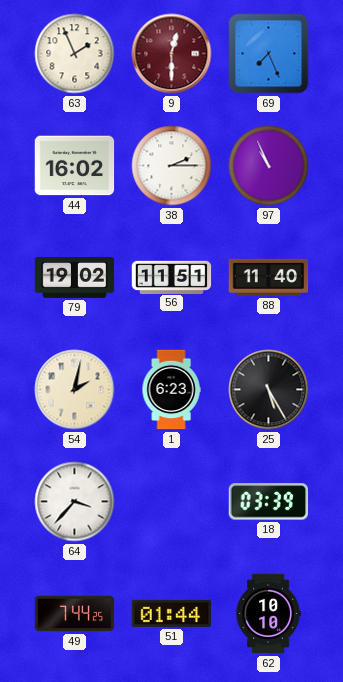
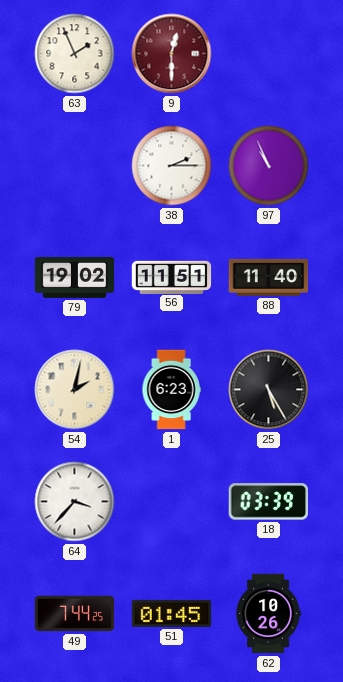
69: 7:26 -> none
44: 16:02 -> none
51: 01:44 -> 01:45
62: 10:10 -> 10:26
